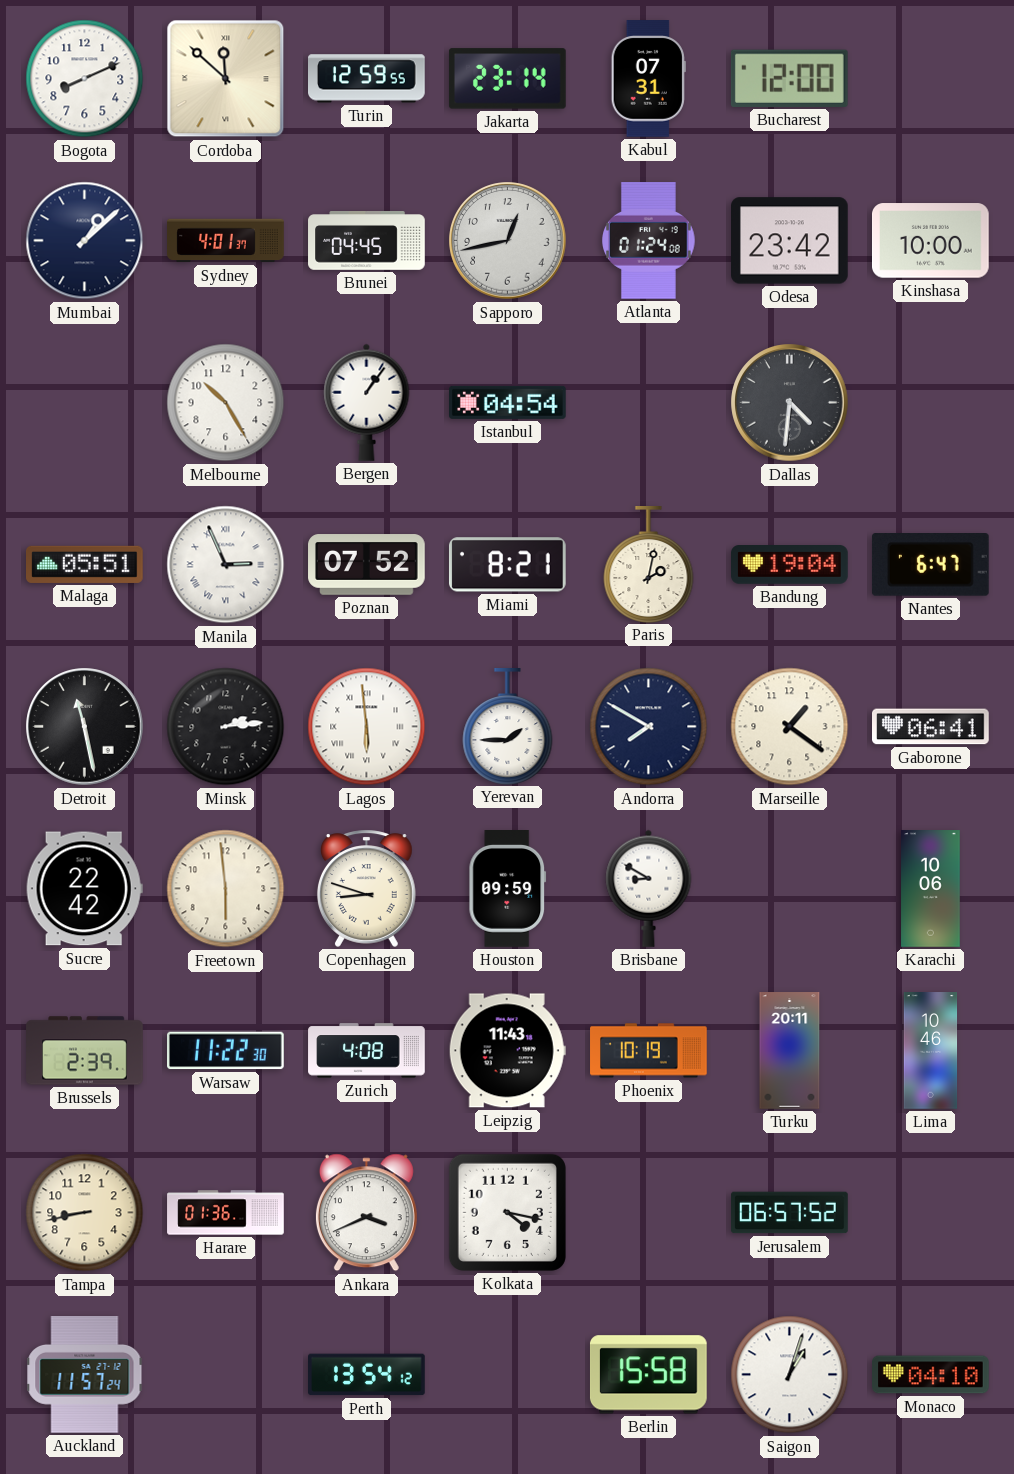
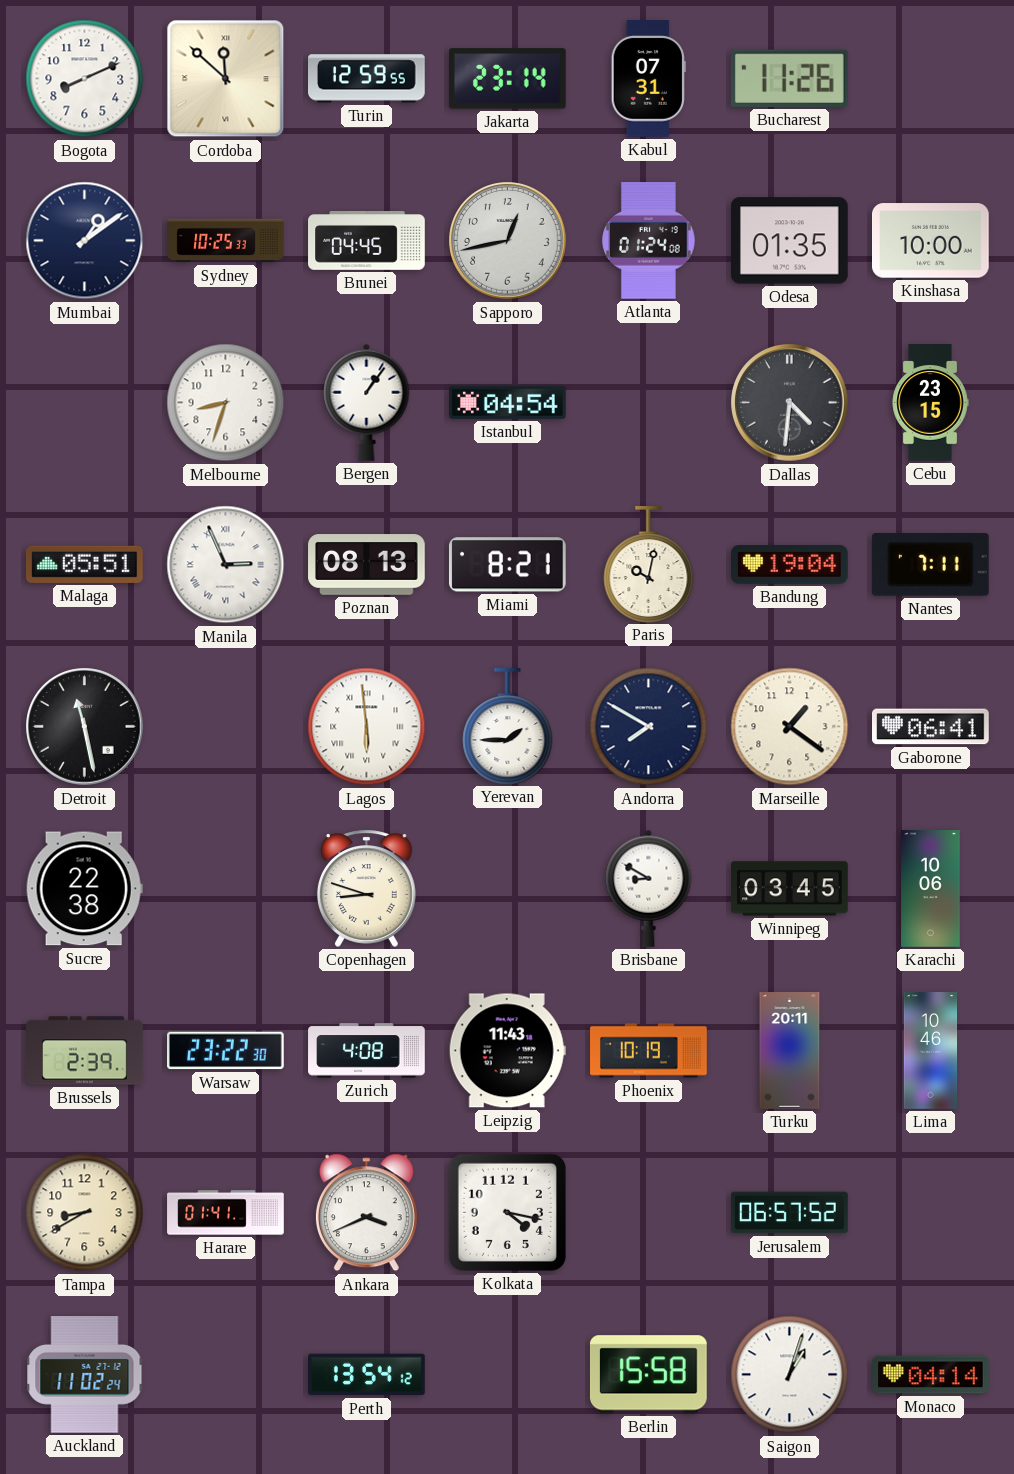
Bucharest: 12:00 -> 11:26
Mumbai: 1:08 -> 1:09
Sydney: 4:01 -> 10:25
Odesa: 23:42 -> 01:35
Melbourne: 10:25 -> 8:33
Cebu: none -> 23:15
Poznan: 07:52 -> 08:13
Paris: 2:02 -> 10:02
Nantes: 6:47 -> 7:11
Minsk: 2:14 -> none
Sucre: 22:42 -> 22:38
Freetown: 5:59 -> none
Houston: 09:59 -> none
Winnipeg: none -> 03:45
Warsaw: 11:22 -> 23:22
Tampa: 8:43 -> 8:40
Harare: 01:36 -> 01:41
Auckland: 11:57 -> 11:02
Monaco: 04:10 -> 04:14
